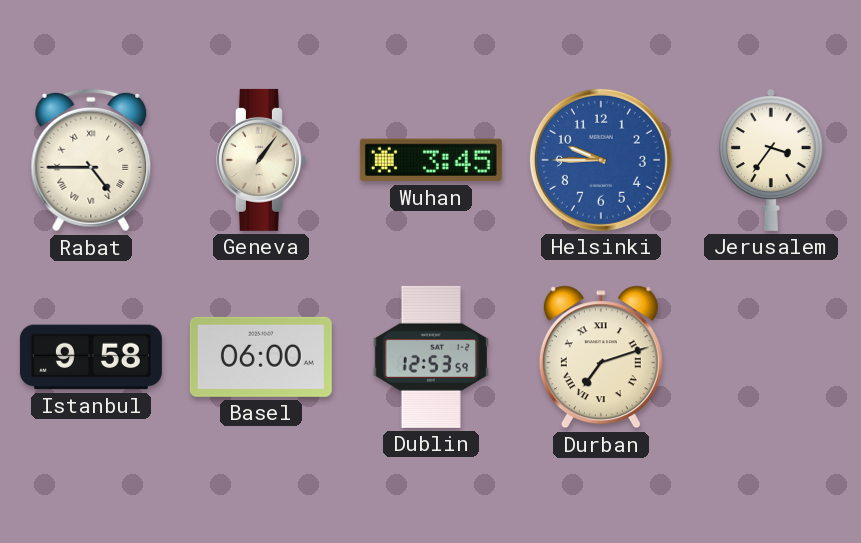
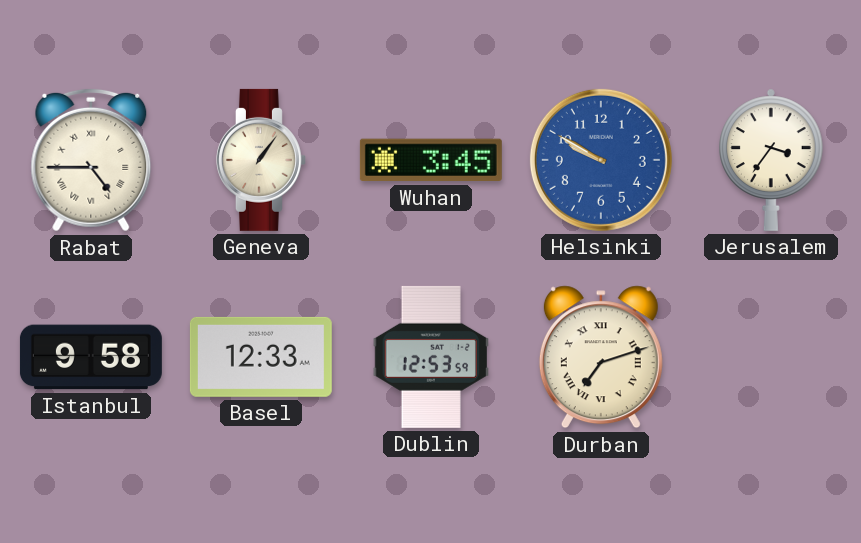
Helsinki: 9:45 -> 9:50
Basel: 06:00 -> 12:33
